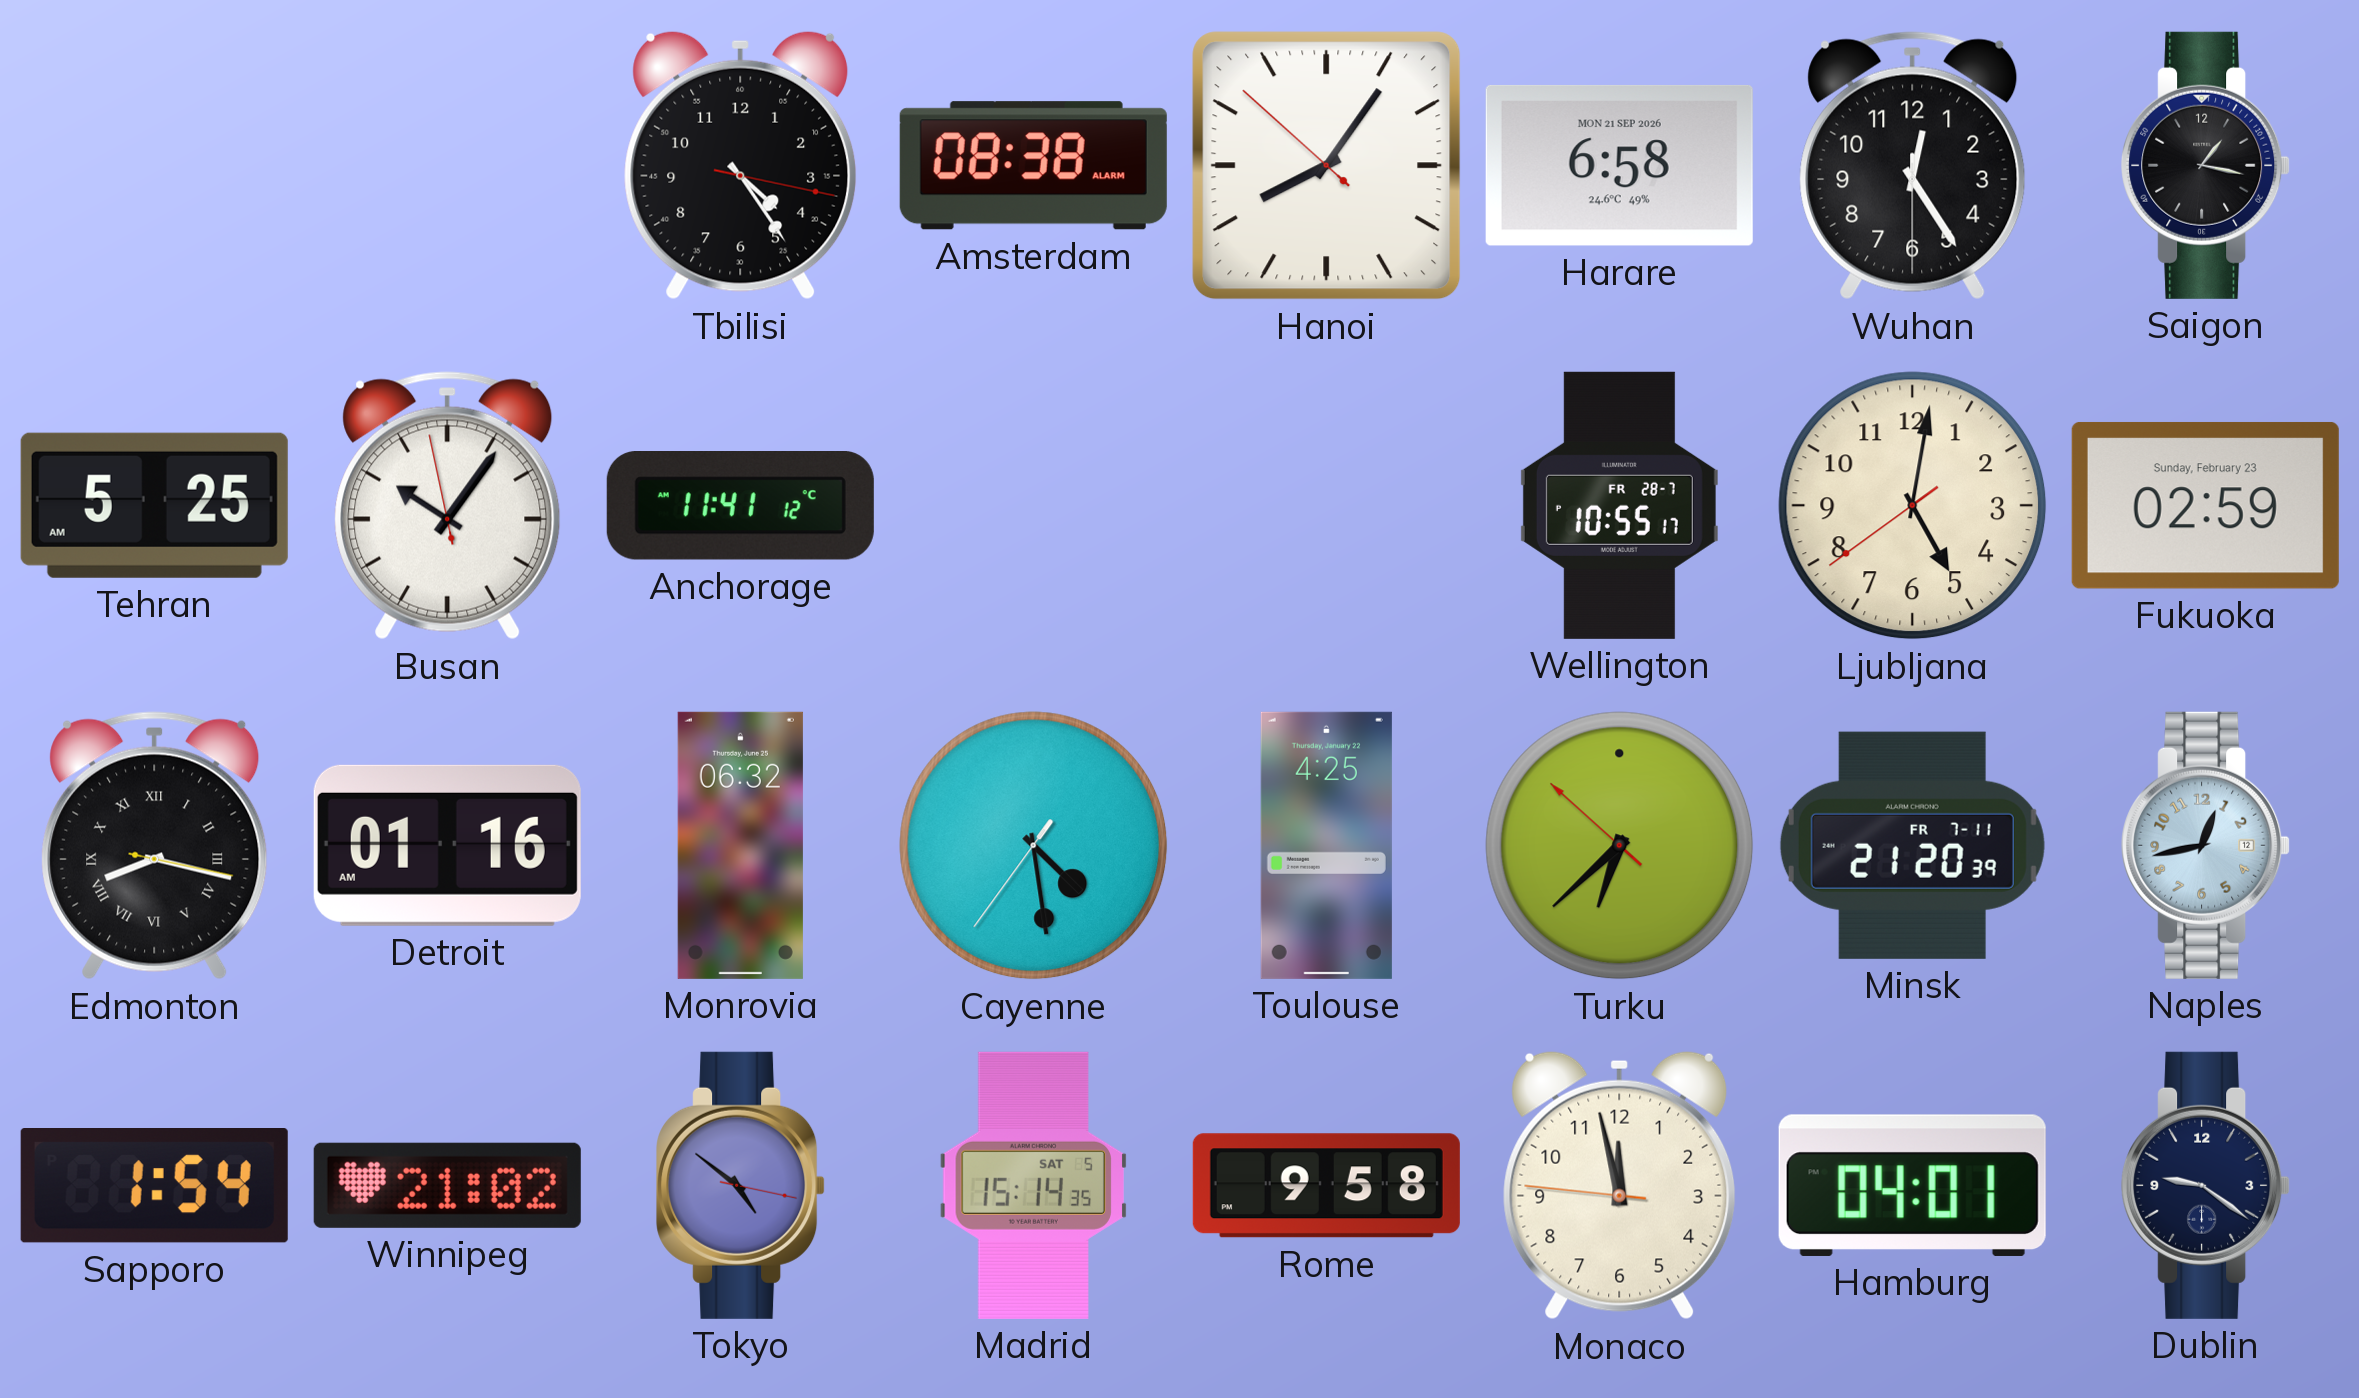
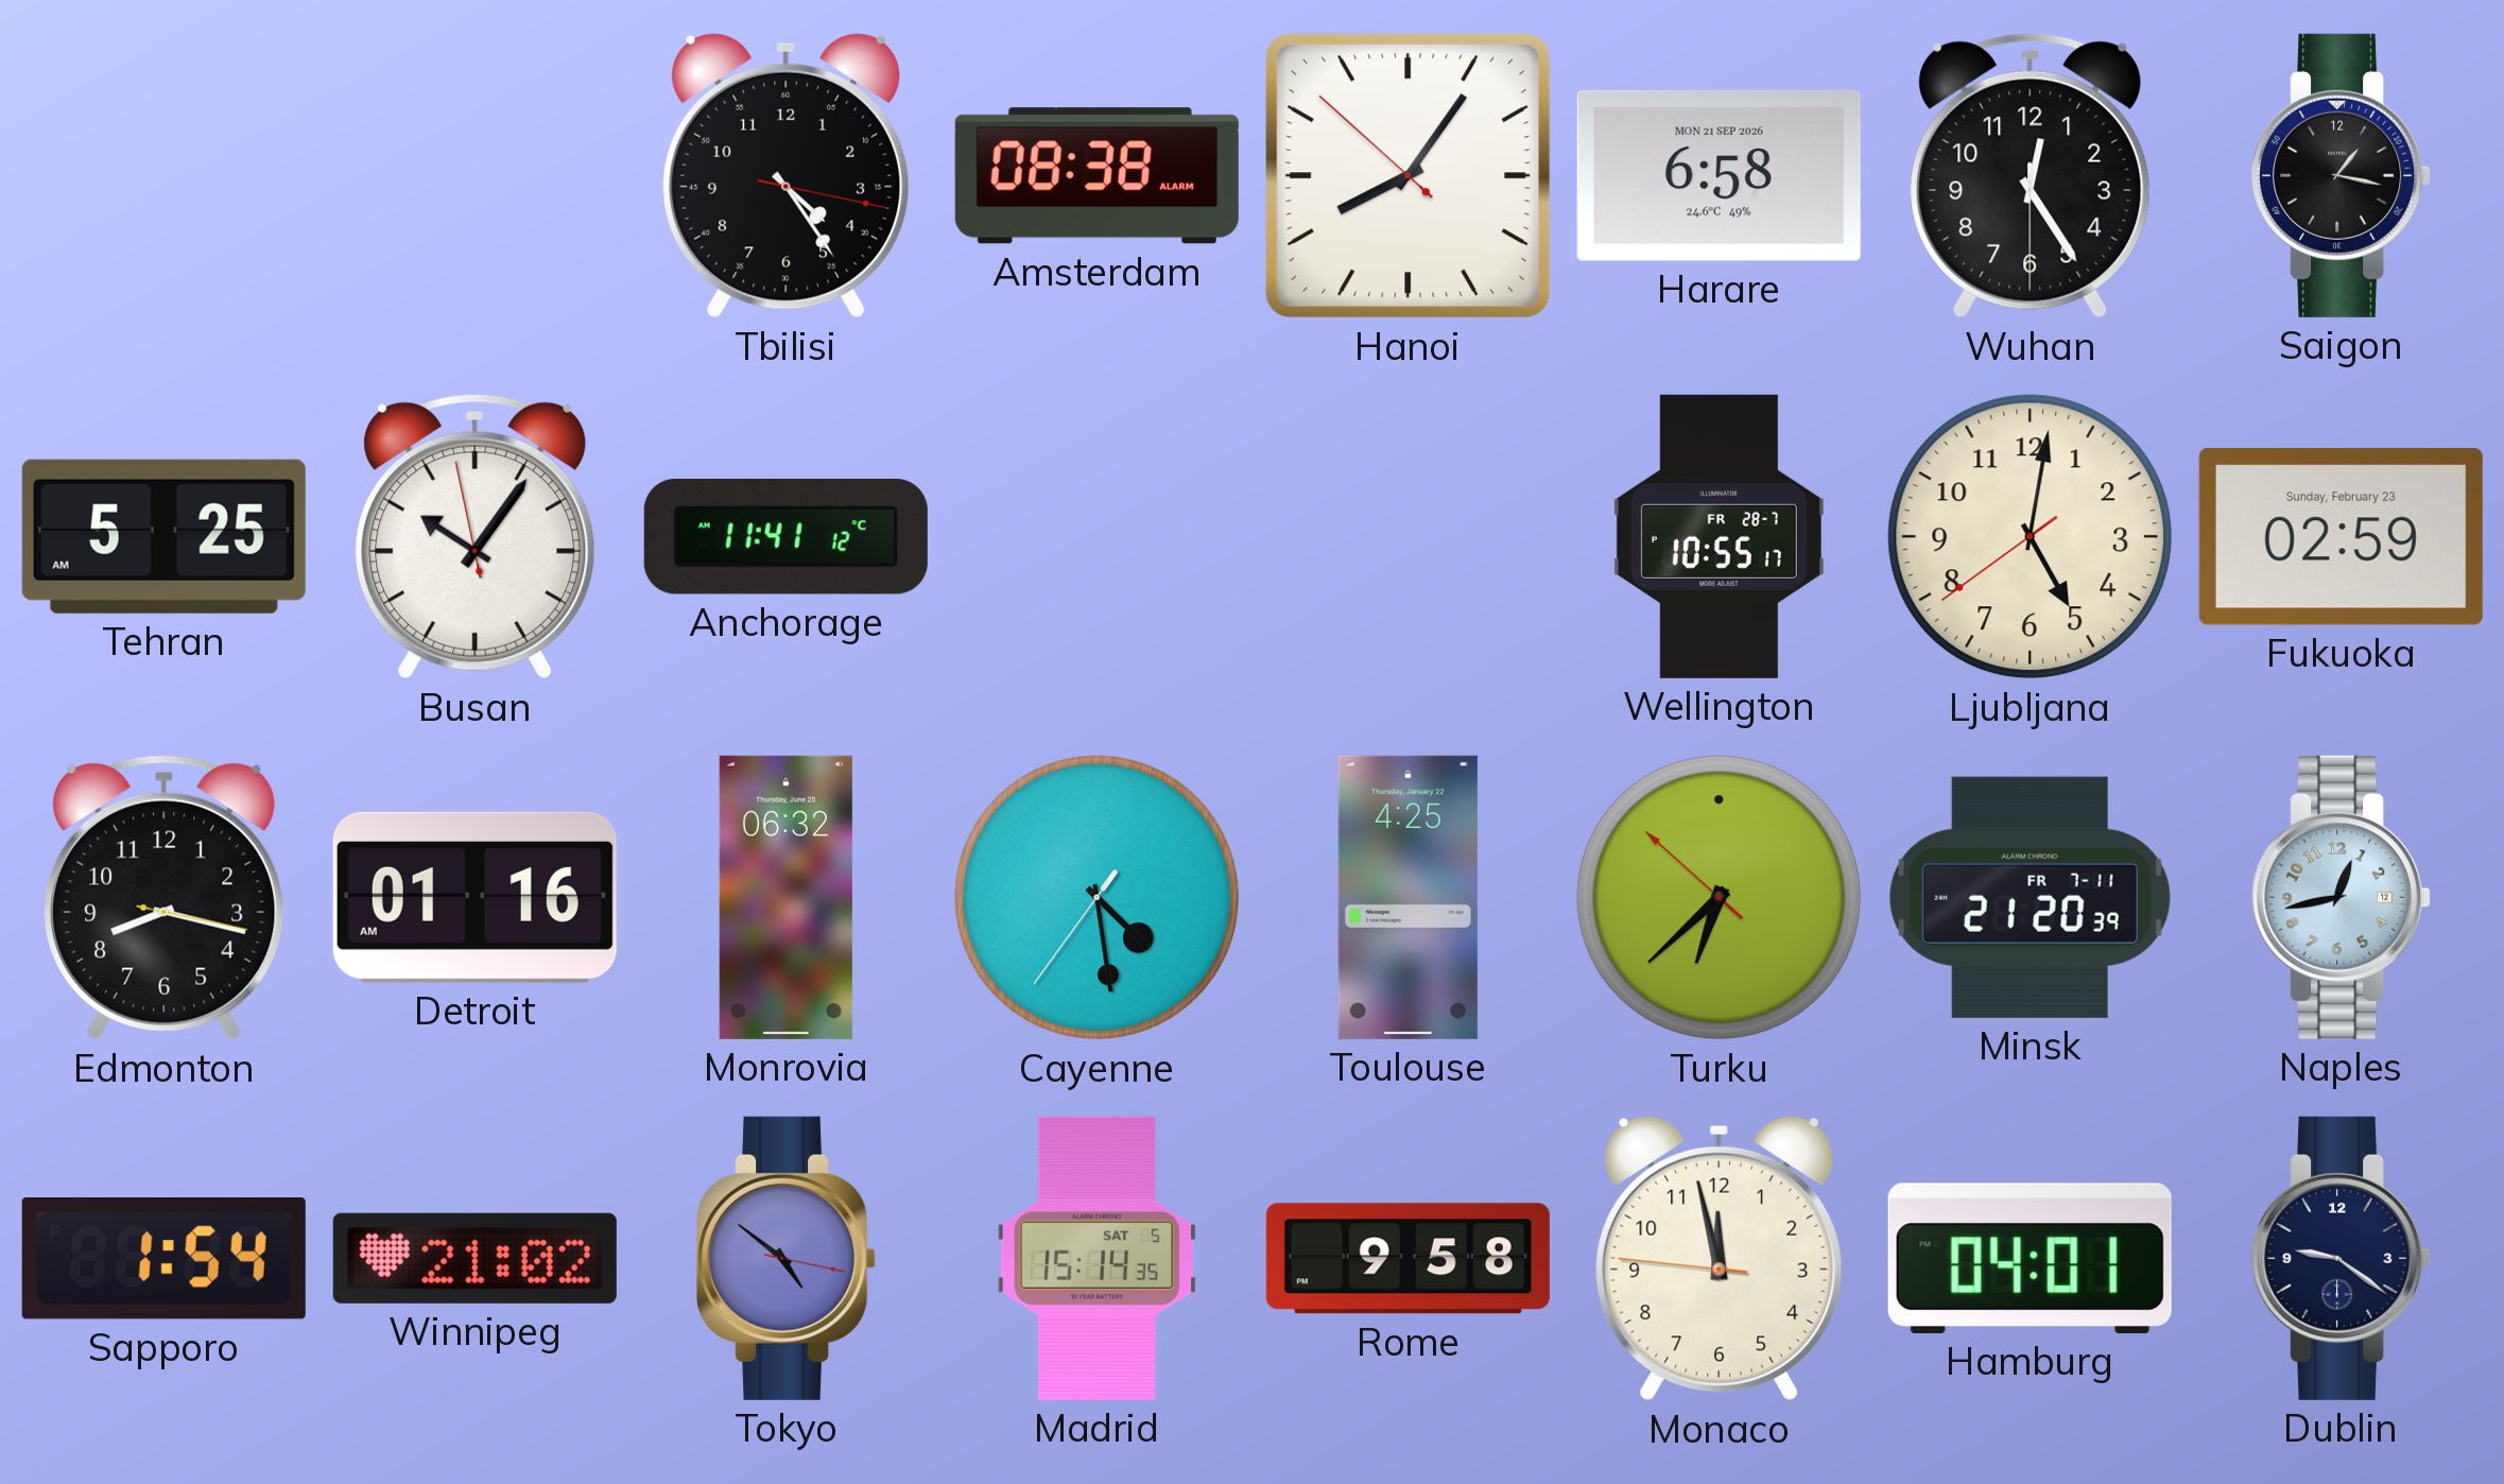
Edmonton numerals: Roman -> Arabic
